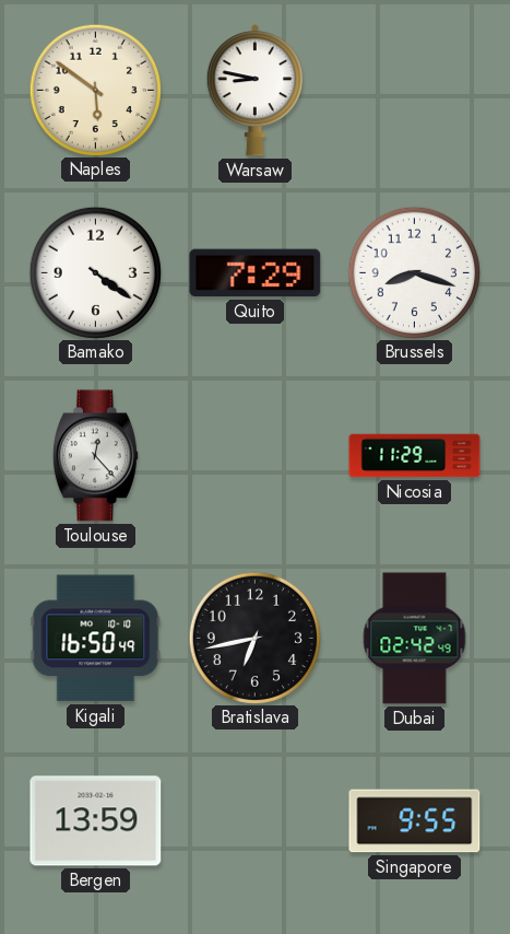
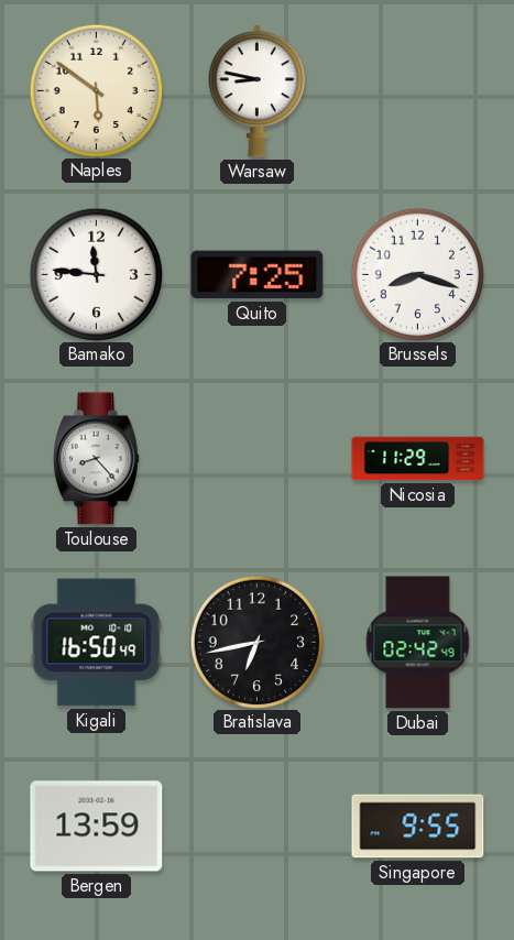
Bamako: 4:21 -> 11:46
Quito: 7:29 -> 7:25
Toulouse: 12:23 -> 8:23
